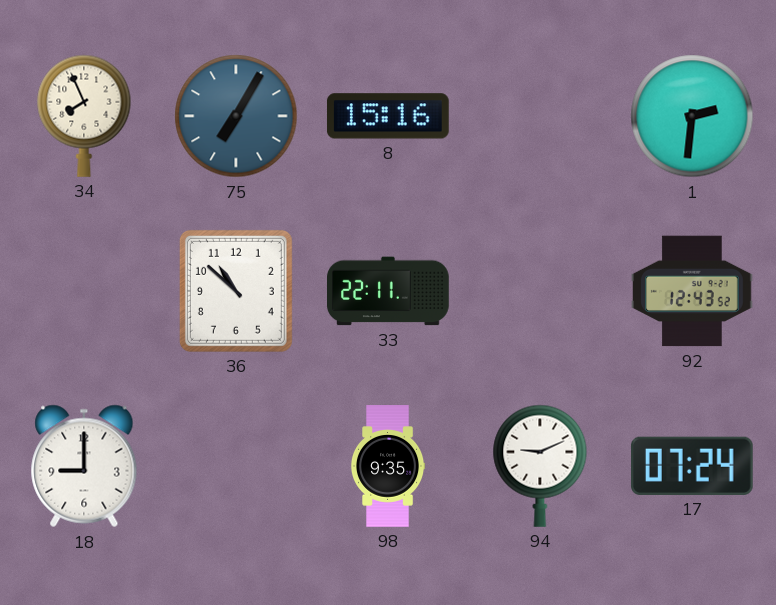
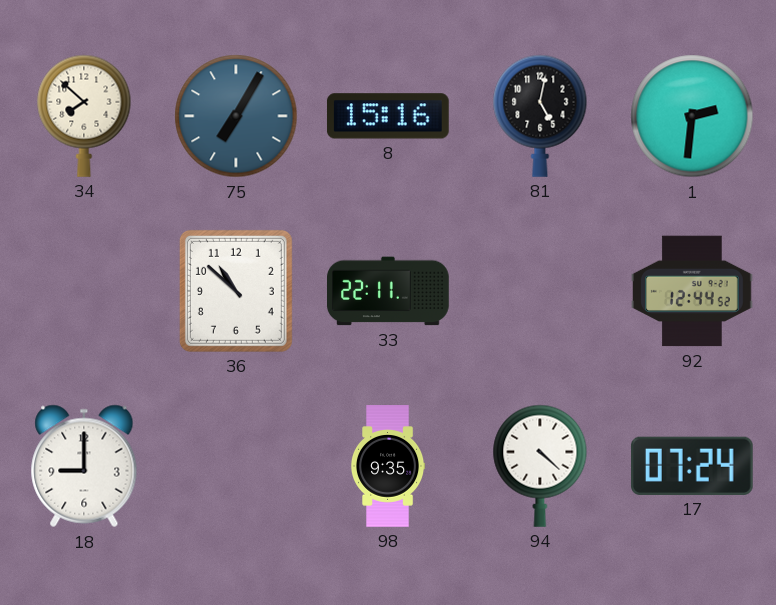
34: 7:56 -> 7:52
81: none -> 5:02
92: 12:43 -> 12:44
94: 9:11 -> 4:22
